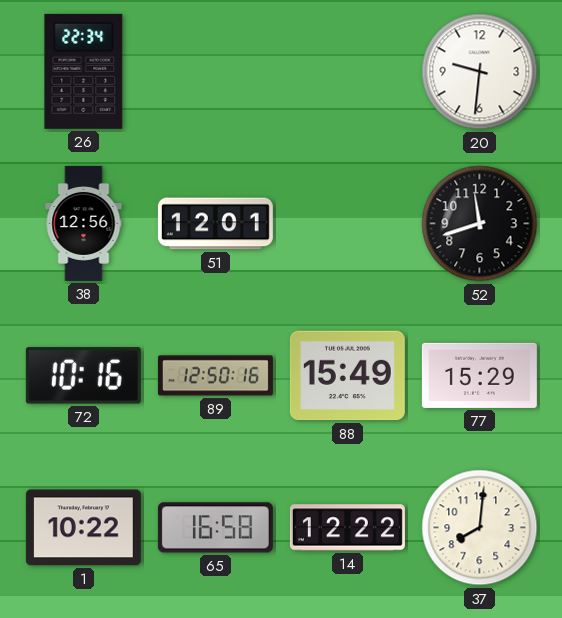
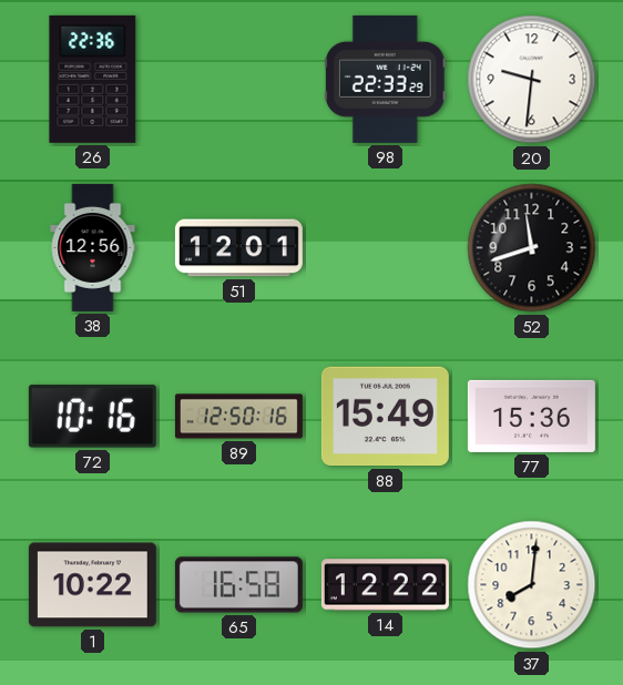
26: 22:34 -> 22:36
98: none -> 22:33
77: 15:29 -> 15:36
